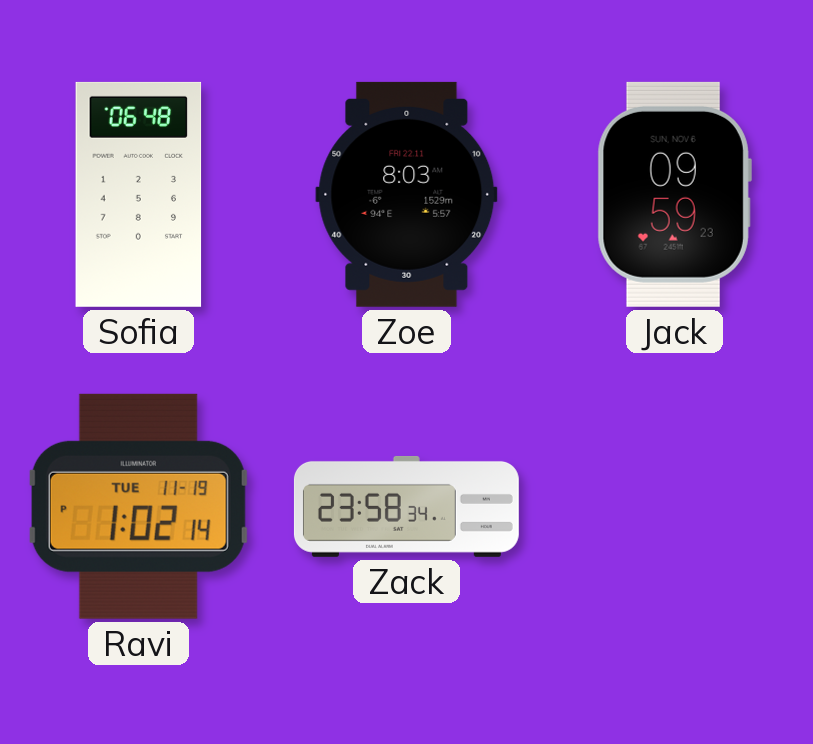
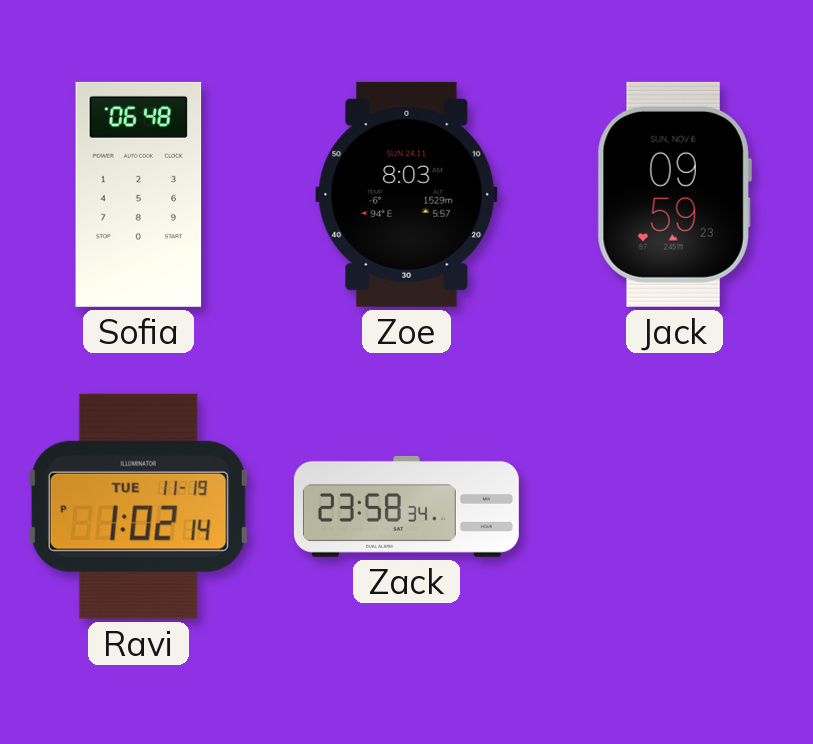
Zoe date: FRI 22.11 -> SUN 24.11
